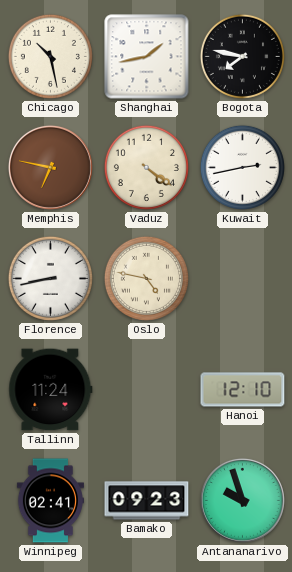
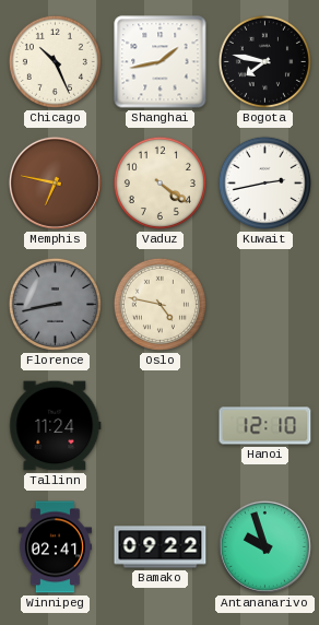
Chicago: 10:28 -> 10:26
Florence dial: white -> grey
Bamako: 09:23 -> 09:22
